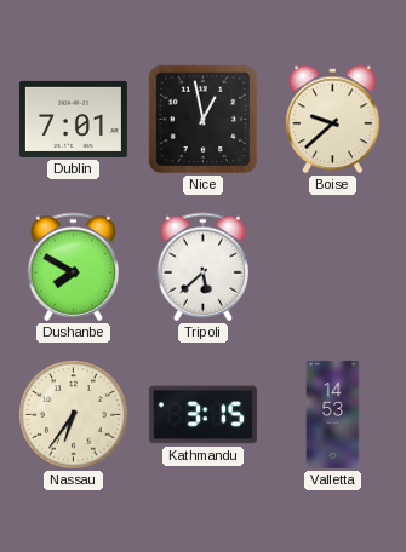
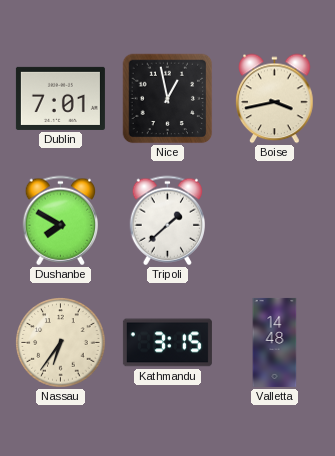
Boise: 9:38 -> 3:43
Tripoli: 5:38 -> 1:38
Valletta: 14:53 -> 14:48
